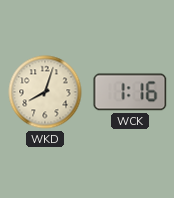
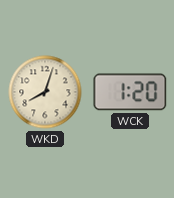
WCK: 1:16 -> 1:20
